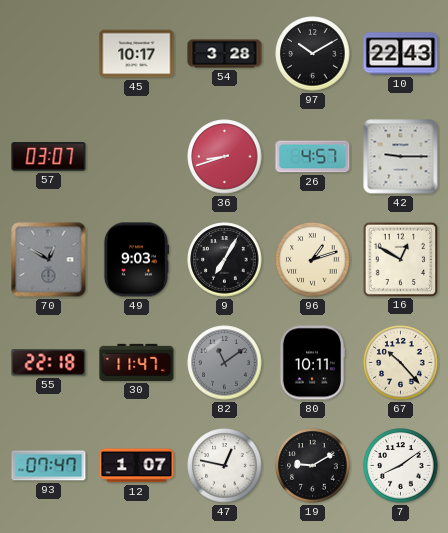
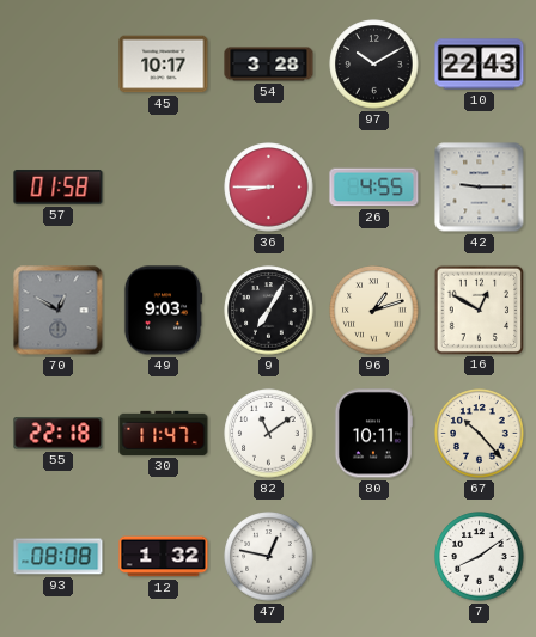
57: 03:07 -> 01:58
36: 8:42 -> 8:45
26: 4:57 -> 4:55
82 dial: grey -> white
93: 07:47 -> 08:08
12: 1:07 -> 1:32
19: 9:10 -> none
